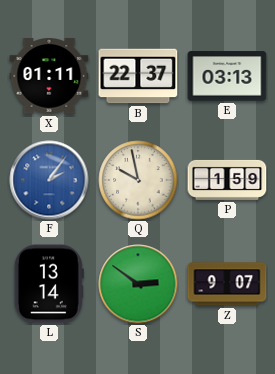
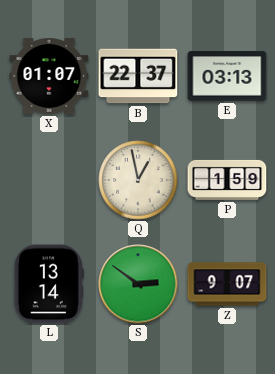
X: 01:11 -> 01:07
F: 2:06 -> none
Q: 9:58 -> 12:58
